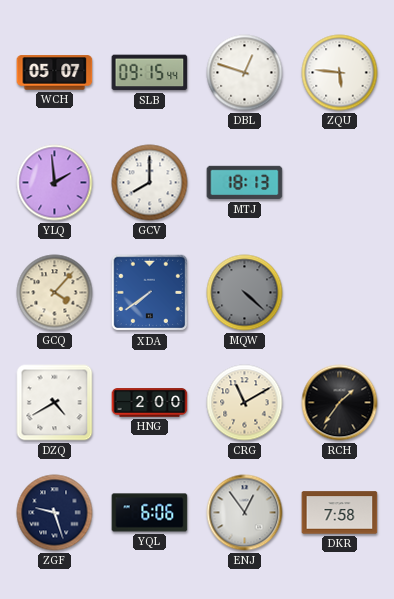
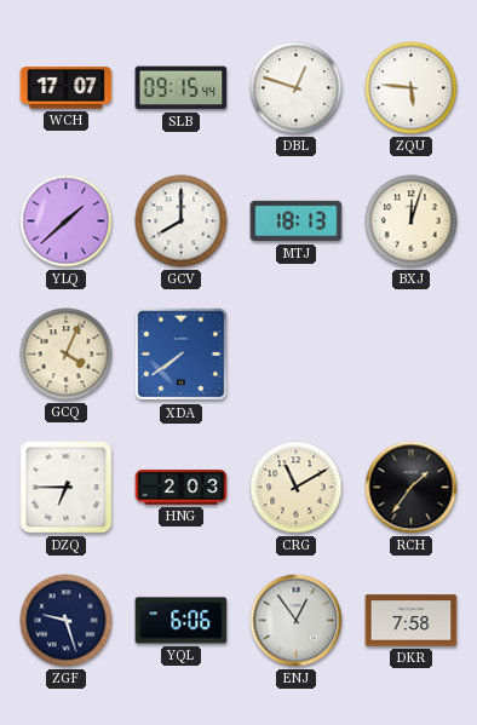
WCH: 05:07 -> 17:07
YLQ: 1:59 -> 1:38
BXJ: none -> 12:03
GCQ: 4:07 -> 4:04
MQW: 4:22 -> none
DZQ: 4:40 -> 6:45
HNG: 2:00 -> 2:03
